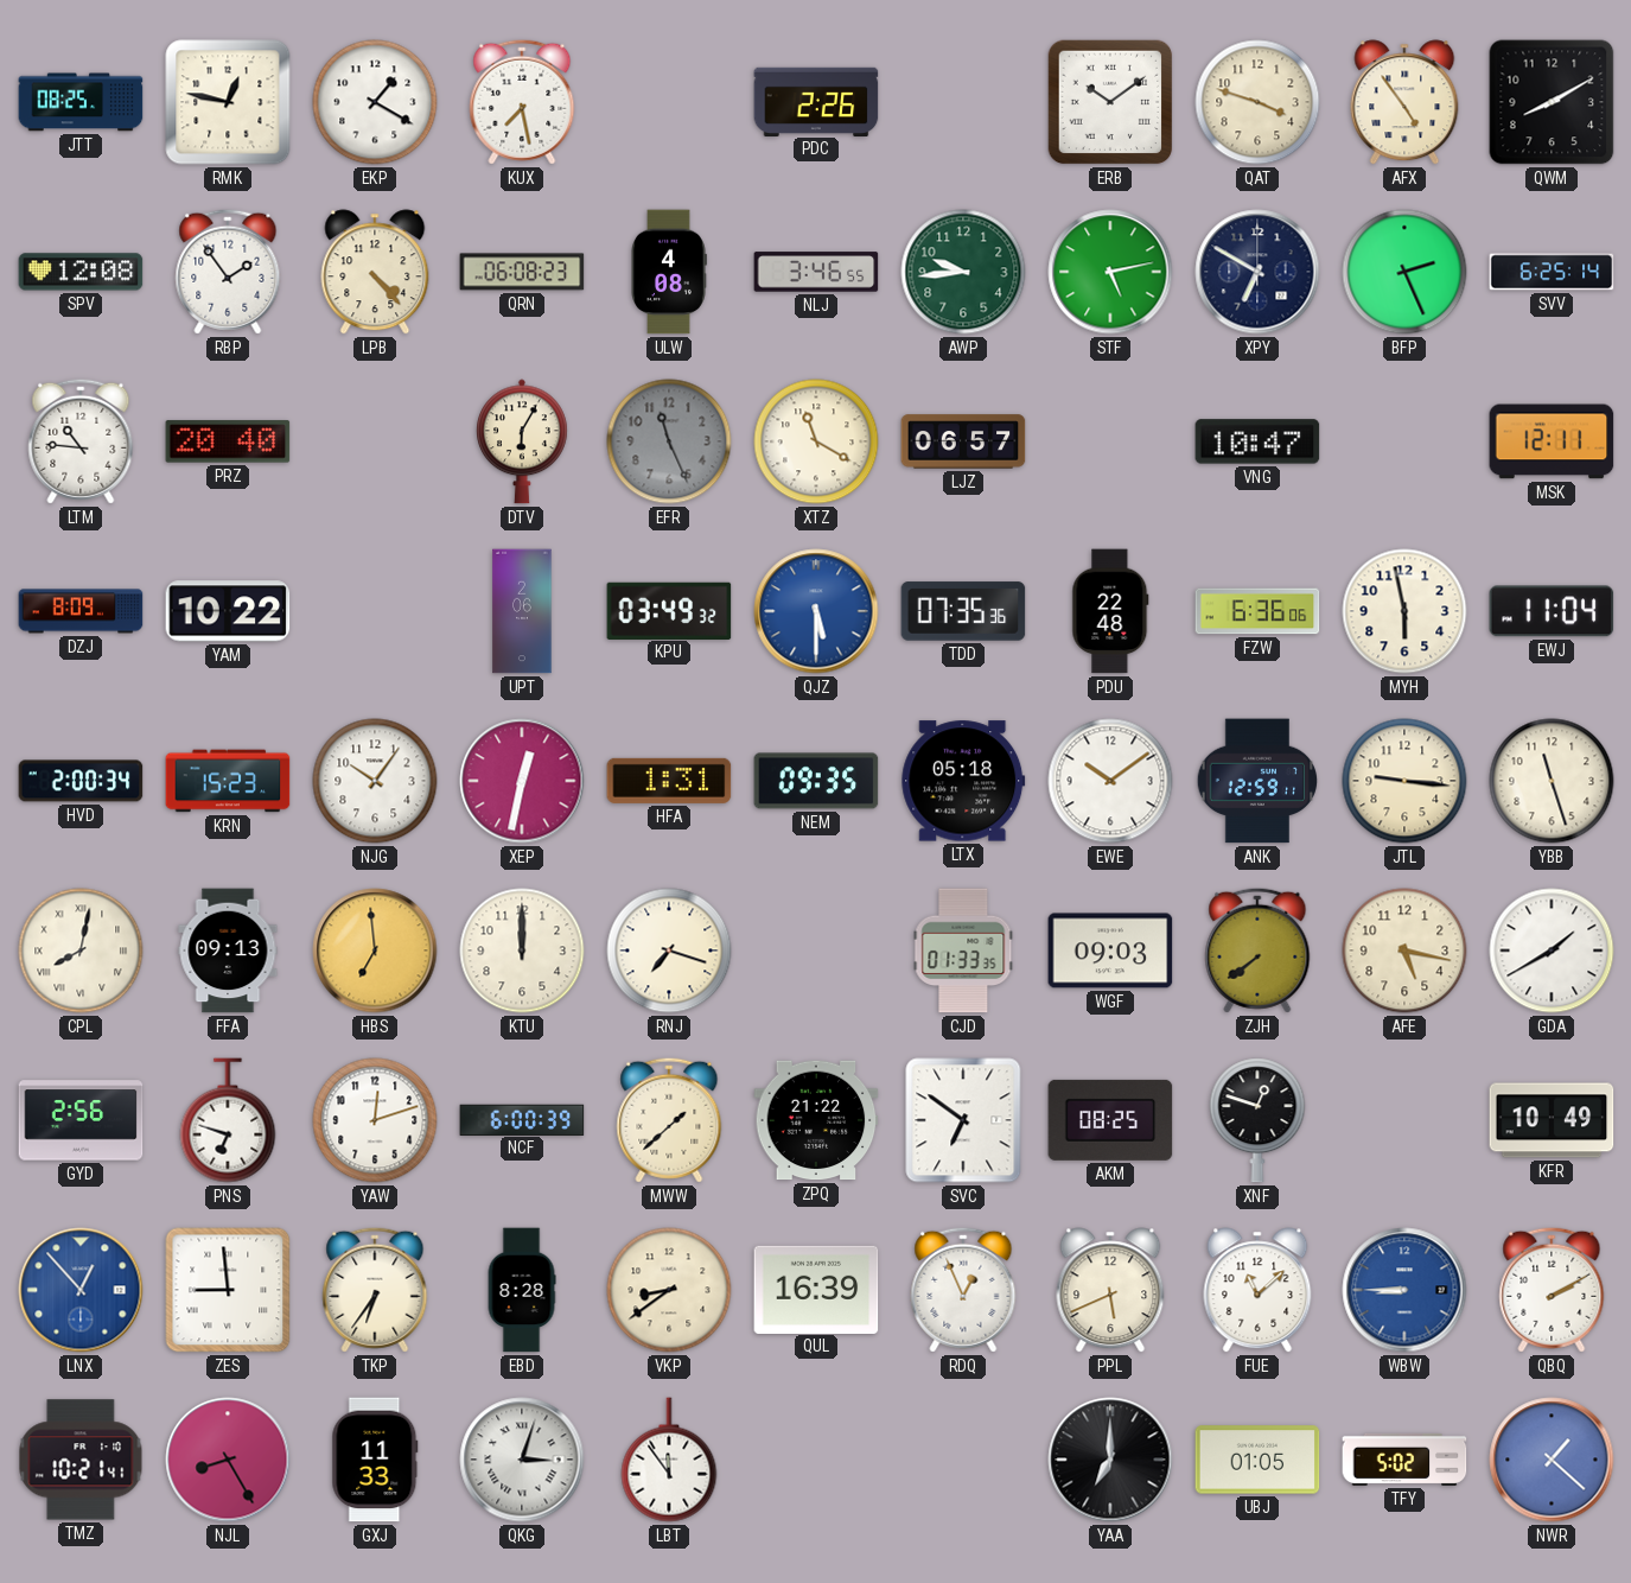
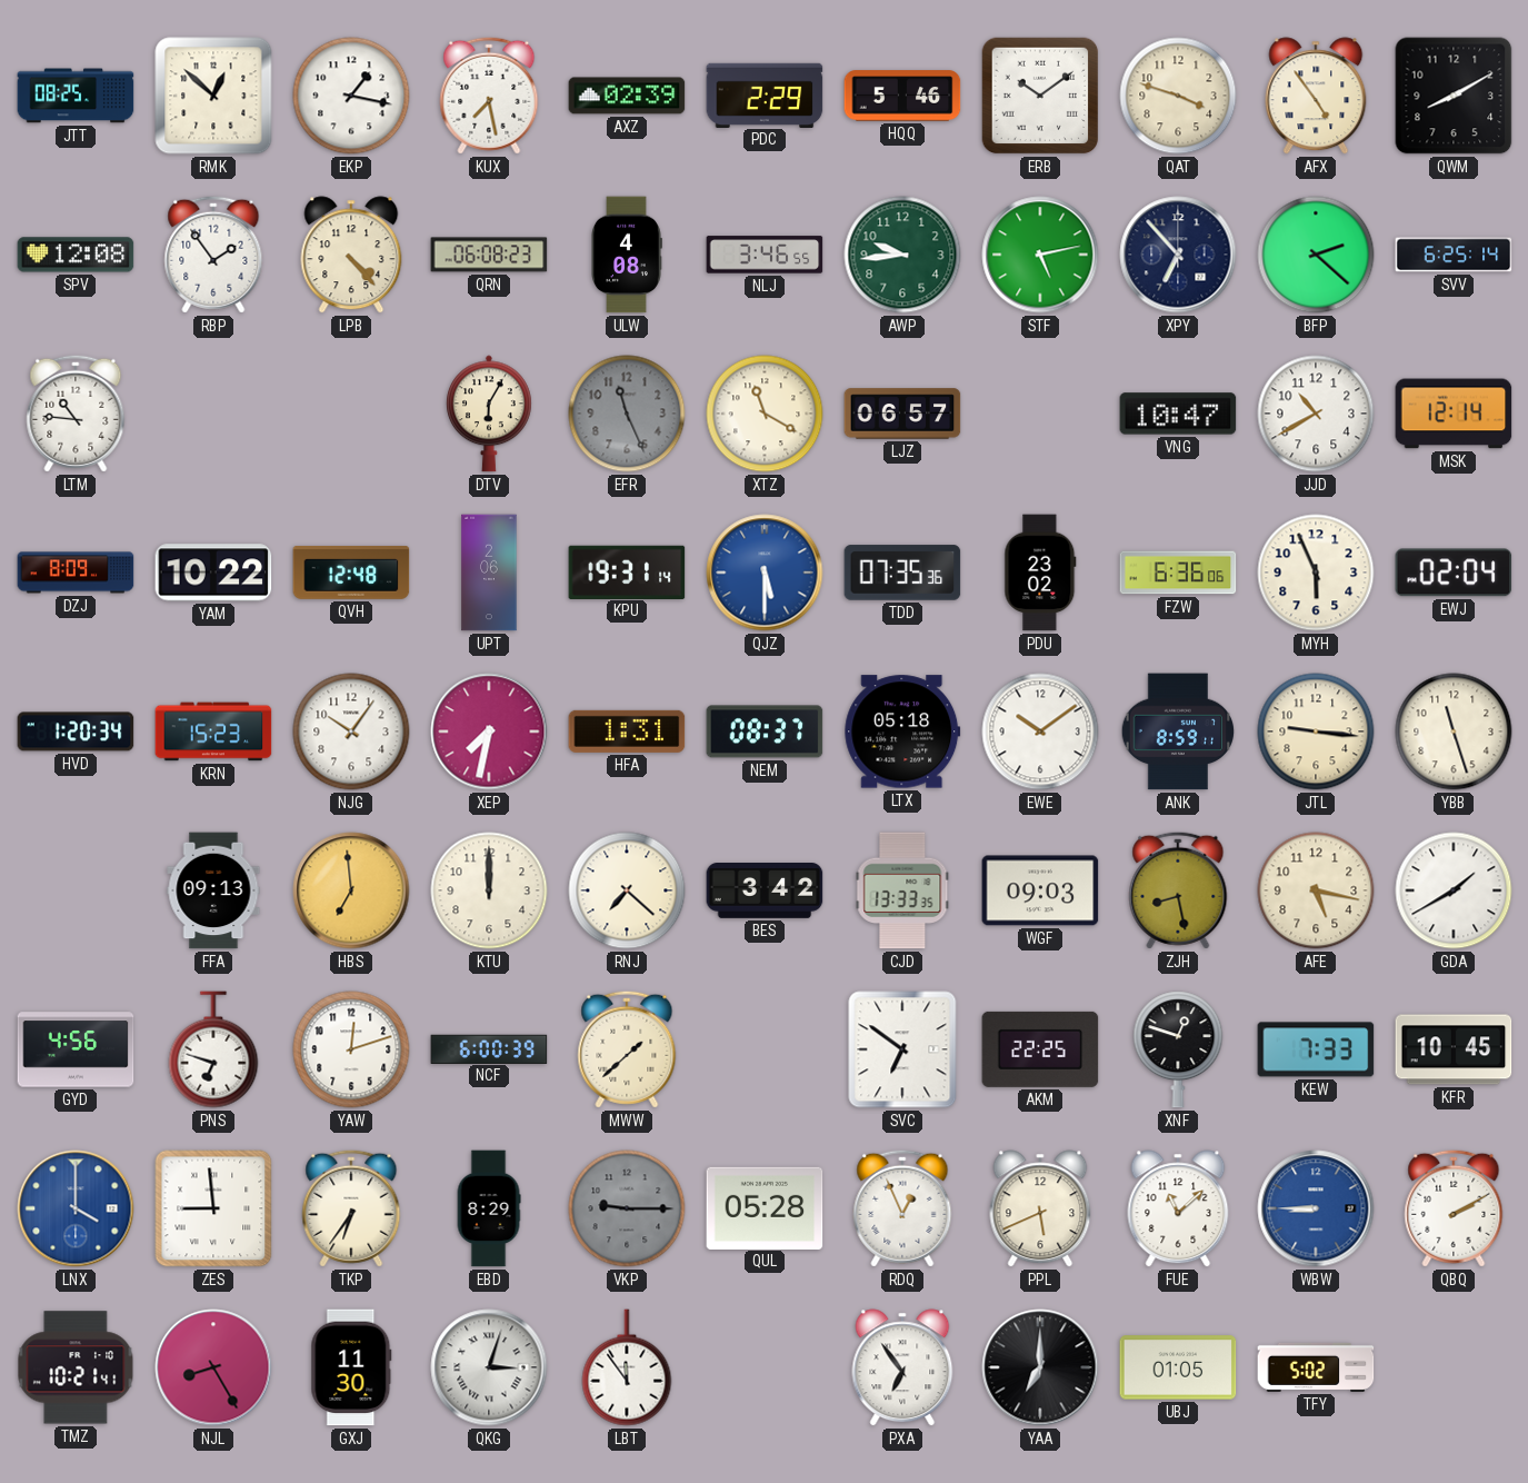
RMK: 12:47 -> 12:52
EKP: 1:20 -> 1:17
AXZ: none -> 02:39
PDC: 2:26 -> 2:29
HQQ: none -> 5:46
XPY: 6:50 -> 6:53
BFP: 2:26 -> 2:22
PRZ: 20:40 -> none
JJD: none -> 10:40
MSK: 12:11 -> 12:14
QVH: none -> 12:48
KPU: 03:49 -> 19:31
PDU: 22:48 -> 23:02
MYH: 5:58 -> 5:56
EWJ: 11:04 -> 02:04
HVD: 2:00 -> 1:20
XEP: 12:32 -> 7:32
NEM: 09:35 -> 08:37
ANK: 12:59 -> 8:59
CPL: 8:02 -> none
RNJ: 7:18 -> 7:22
BES: none -> 3:42
CJD: 01:33 -> 13:33
ZJH: 7:39 -> 8:28
GYD: 2:56 -> 4:56
ZPQ: 21:22 -> none
AKM: 08:25 -> 22:25
KEW: none -> 7:33
KFR: 10:49 -> 10:45
LNX: 12:53 -> 4:00
EBD: 8:28 -> 8:29
VKP: 8:39 -> 9:15
VKP dial: cream -> grey
QUL: 16:39 -> 05:28
GXJ: 11:33 -> 11:30
PXA: none -> 6:54
NWR: 1:22 -> none
